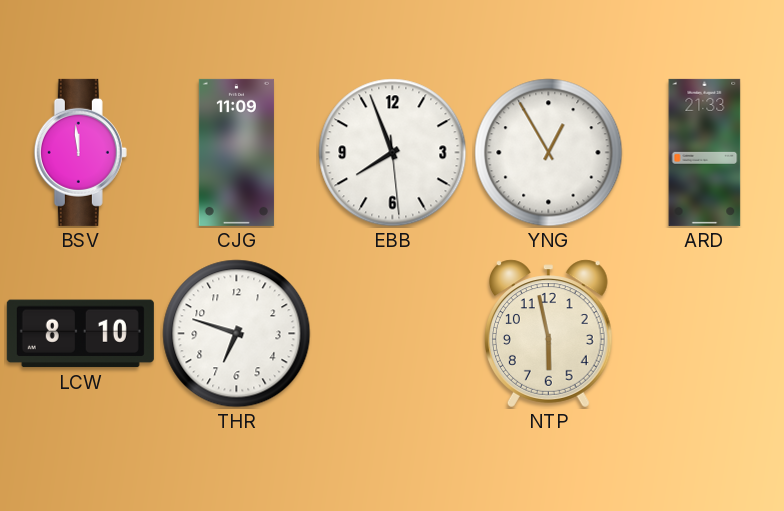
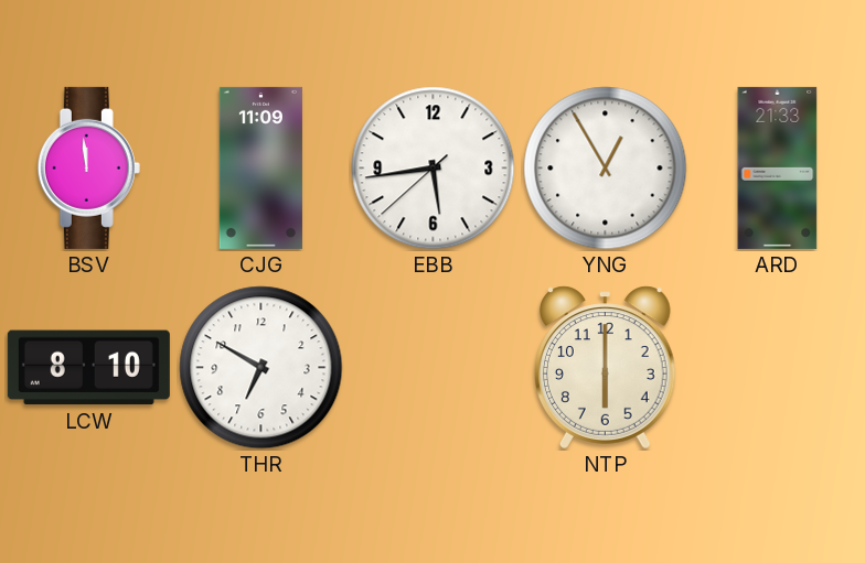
EBB: 7:56 -> 5:43
THR: 6:48 -> 6:50
NTP: 5:58 -> 6:00
